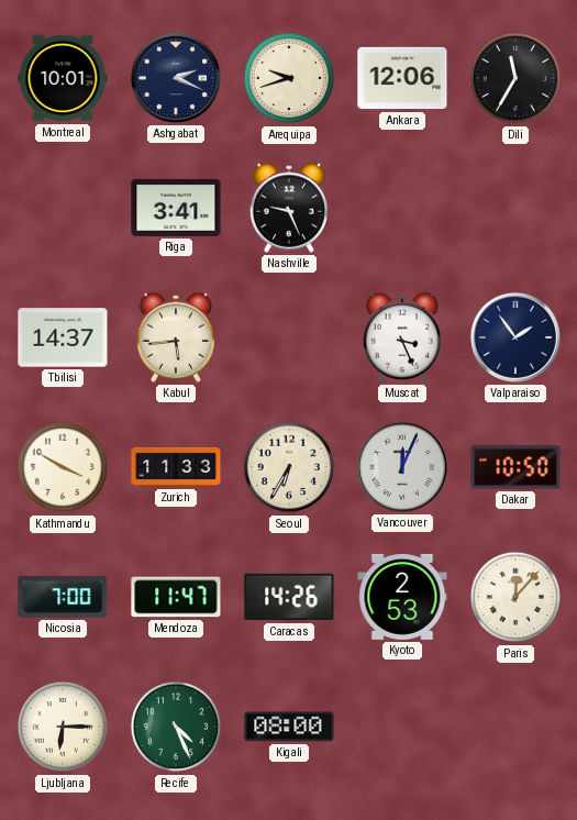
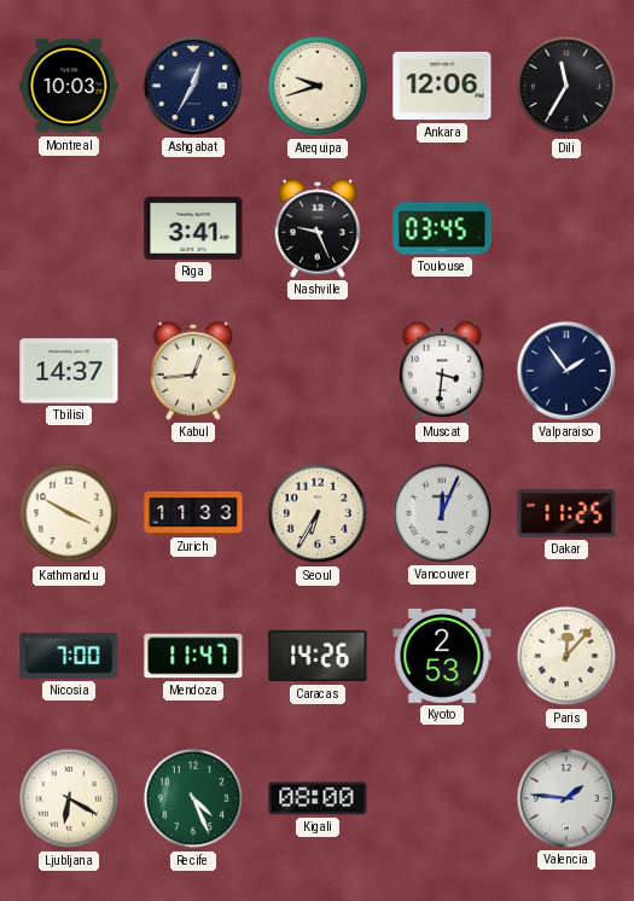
Montreal: 10:01 -> 10:03
Ashgabat: 2:19 -> 12:35
Toulouse: none -> 03:45
Kabul: 5:44 -> 12:44
Muscat: 3:26 -> 3:31
Dakar: 10:50 -> 11:25
Ljubljana: 6:15 -> 6:20
Valencia: none -> 1:46
